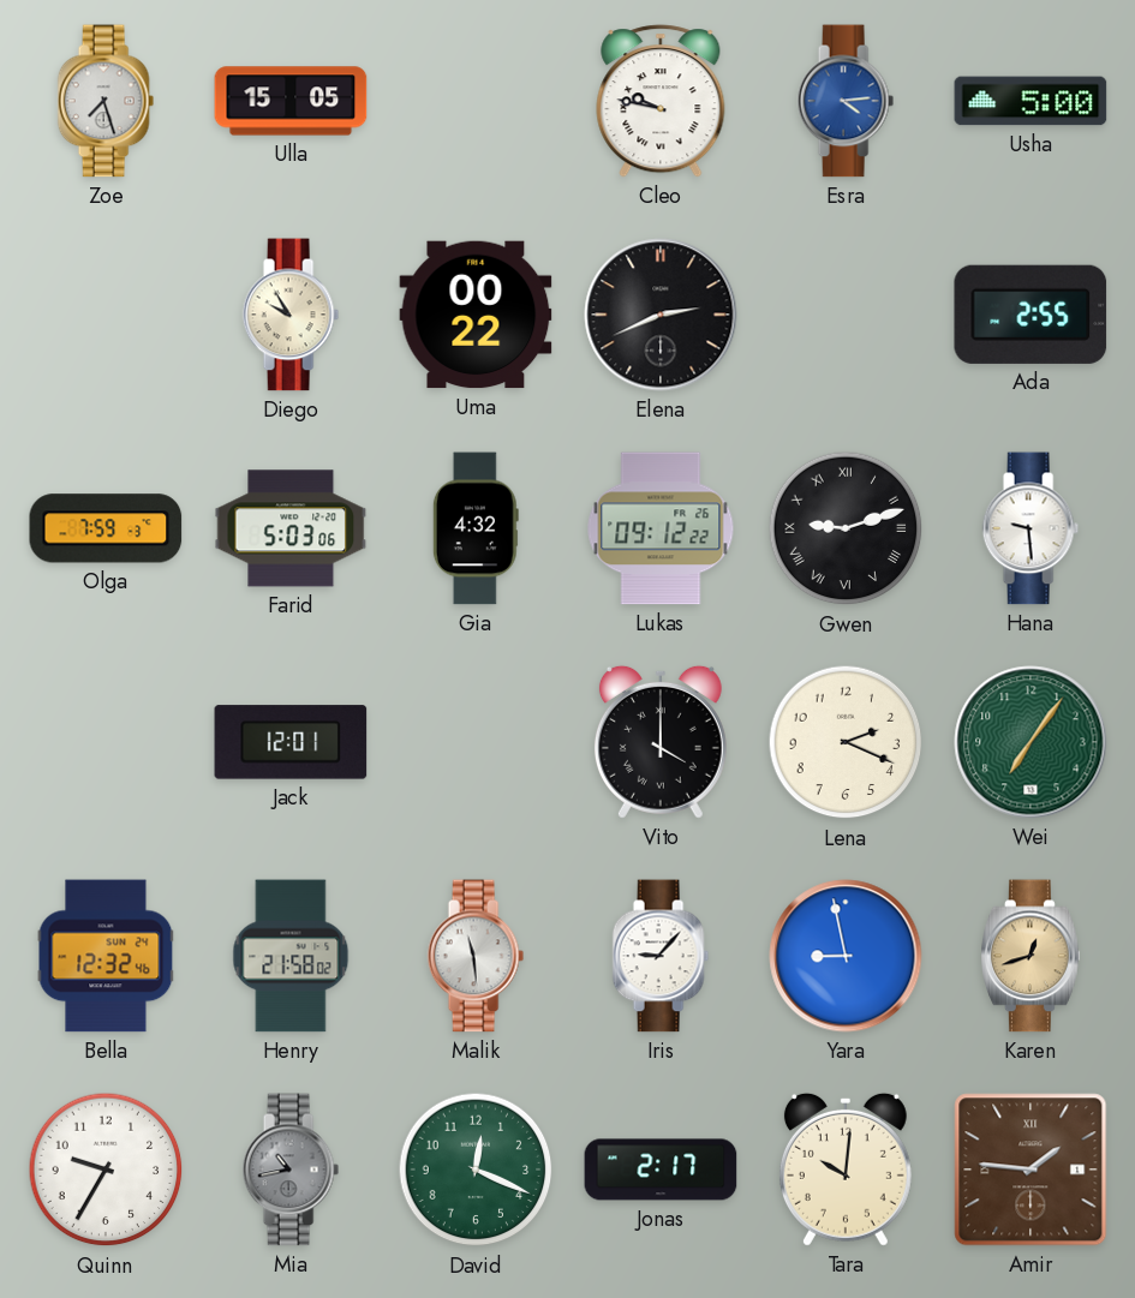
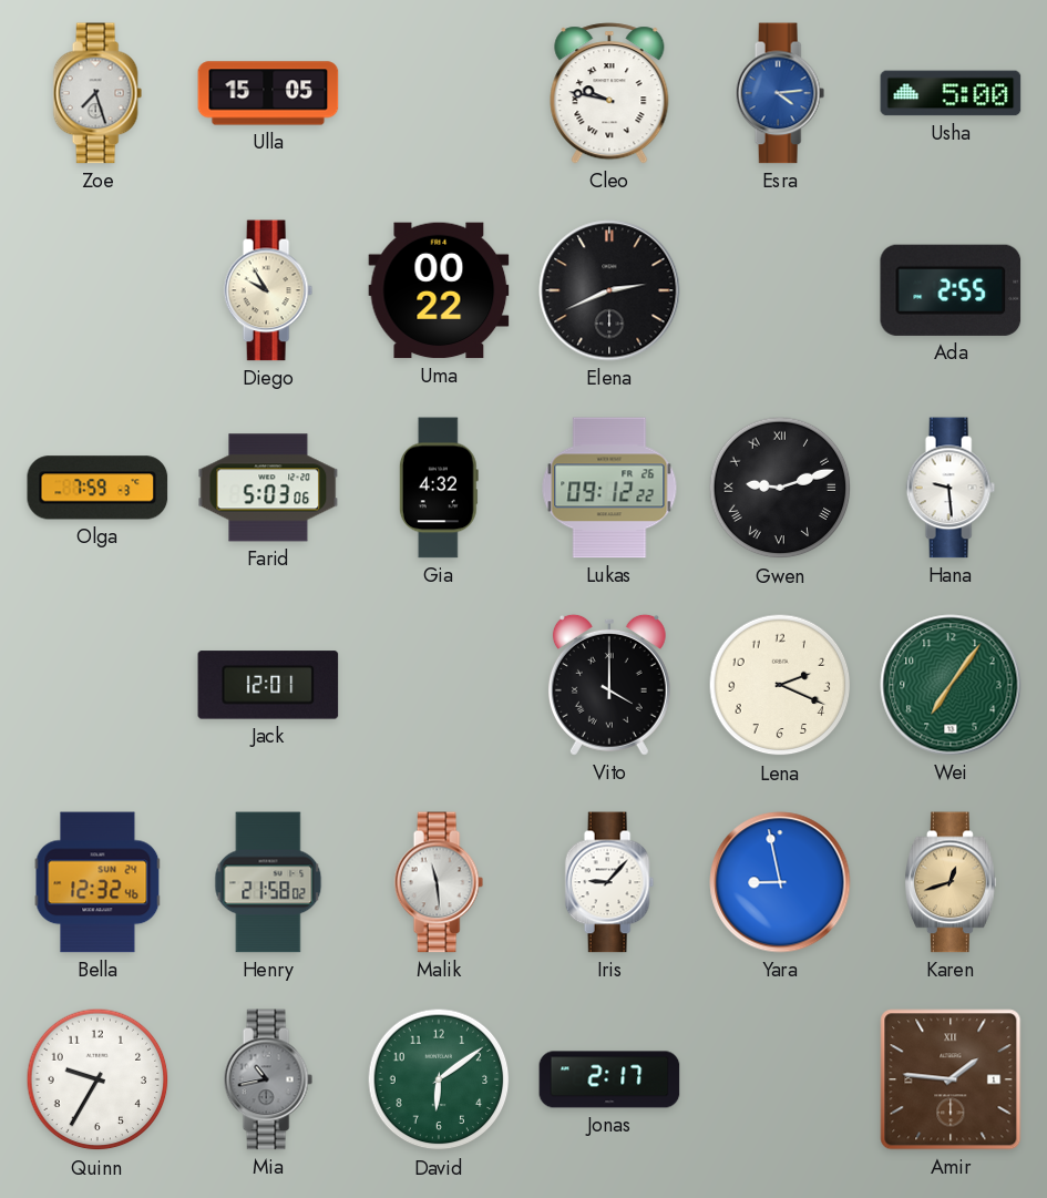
David: 12:19 -> 6:09
Tara: 10:01 -> none
